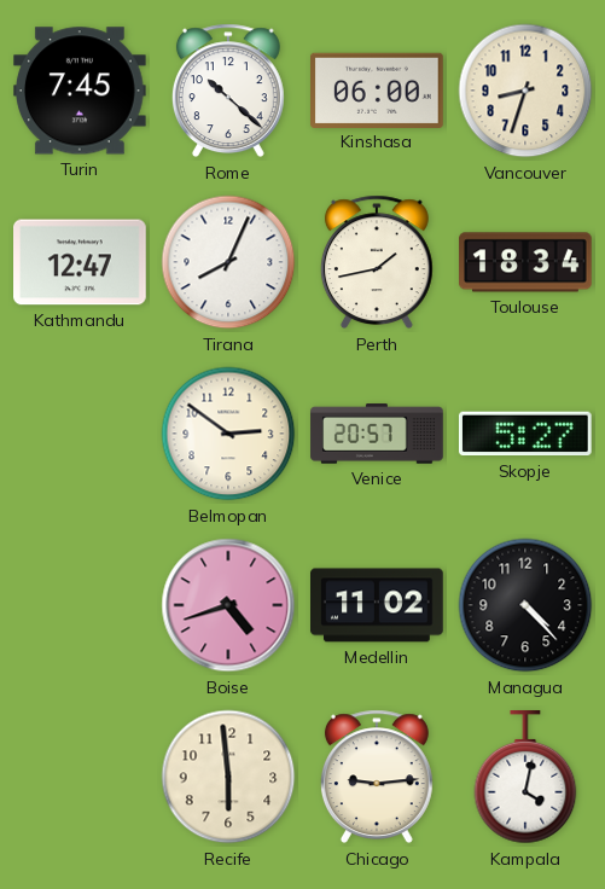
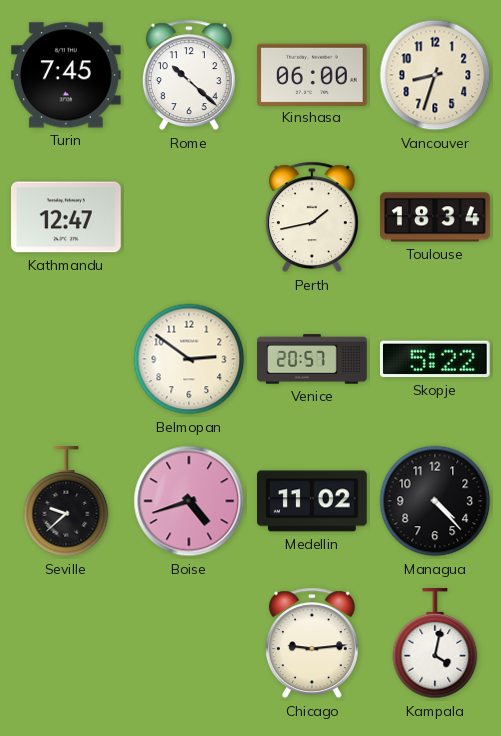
Tirana: 8:04 -> none
Skopje: 5:27 -> 5:22
Seville: none -> 9:38
Recife: 5:59 -> none
